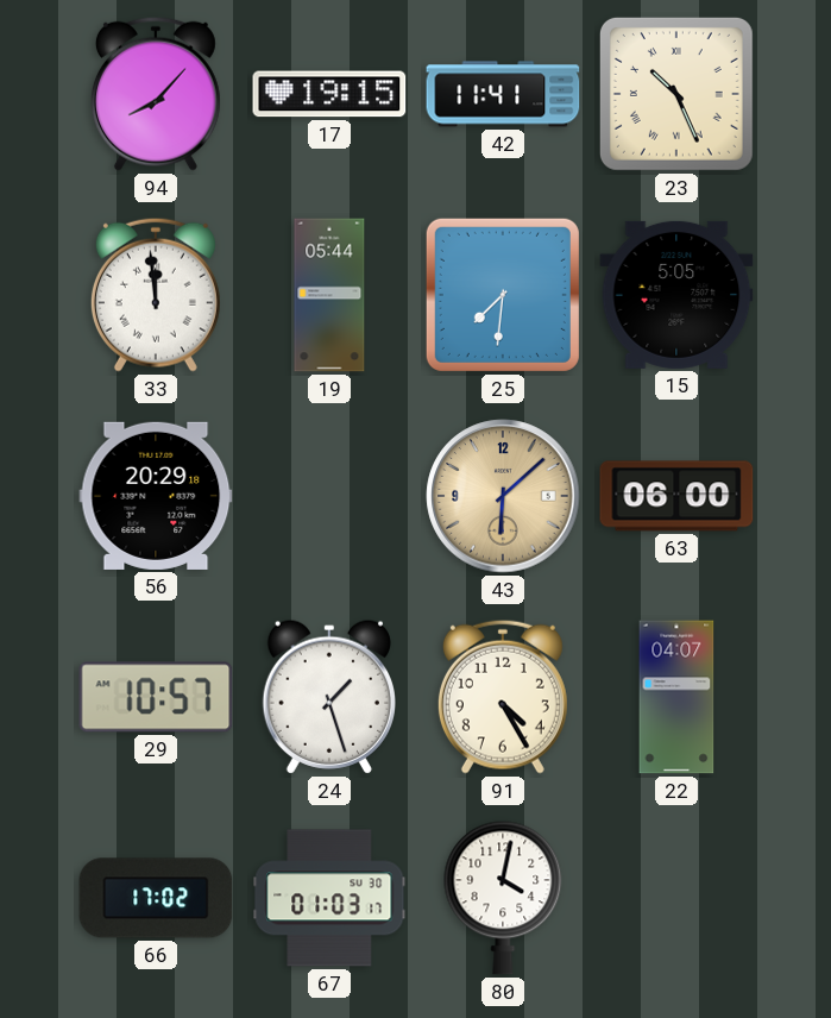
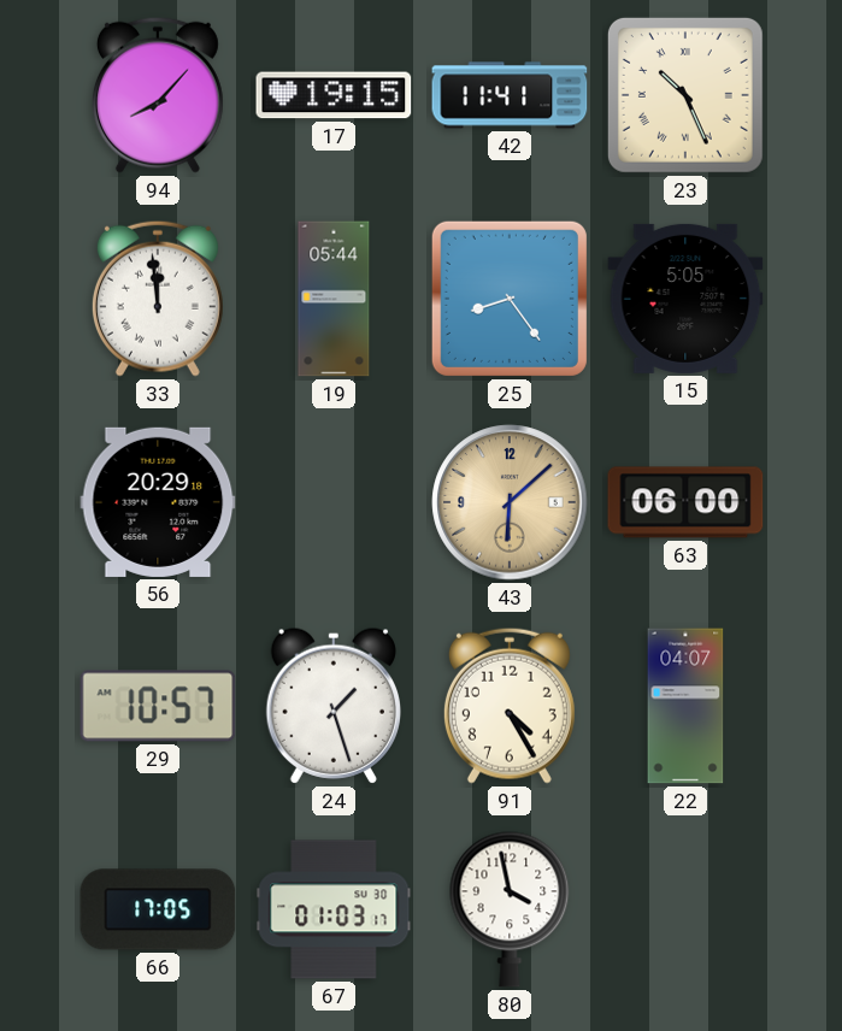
25: 7:31 -> 8:24
66: 17:02 -> 17:05
80: 4:02 -> 3:58
